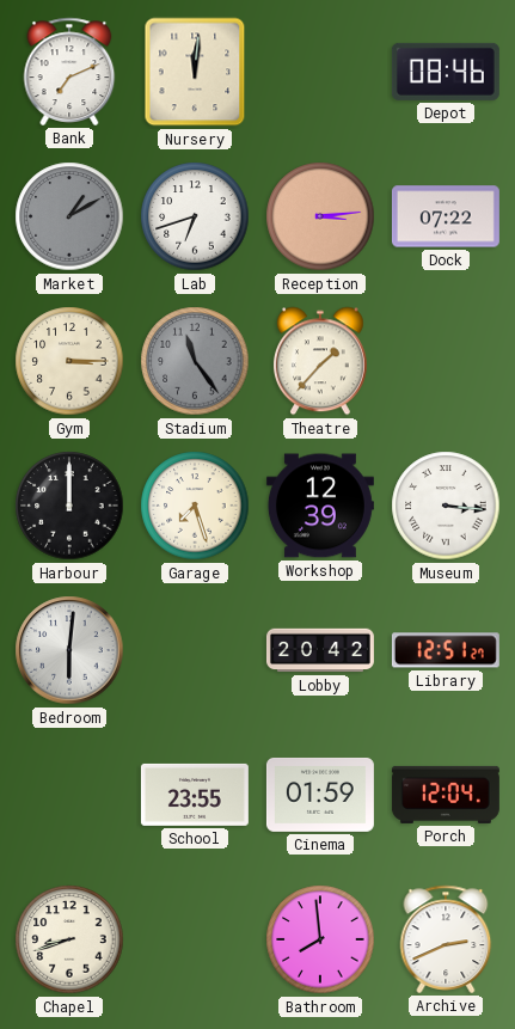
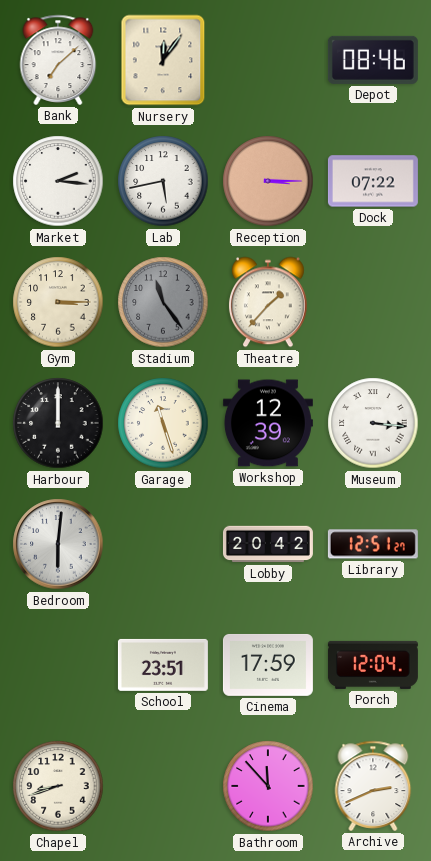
Bank: 7:11 -> 7:08
Nursery: 12:01 -> 12:06
Market: 1:10 -> 2:16
Market dial: grey -> white
Lab: 6:42 -> 5:43
Reception: 3:14 -> 3:15
Garage: 7:27 -> 11:27
School: 23:55 -> 23:51
Cinema: 01:59 -> 17:59
Bathroom: 7:59 -> 11:53
